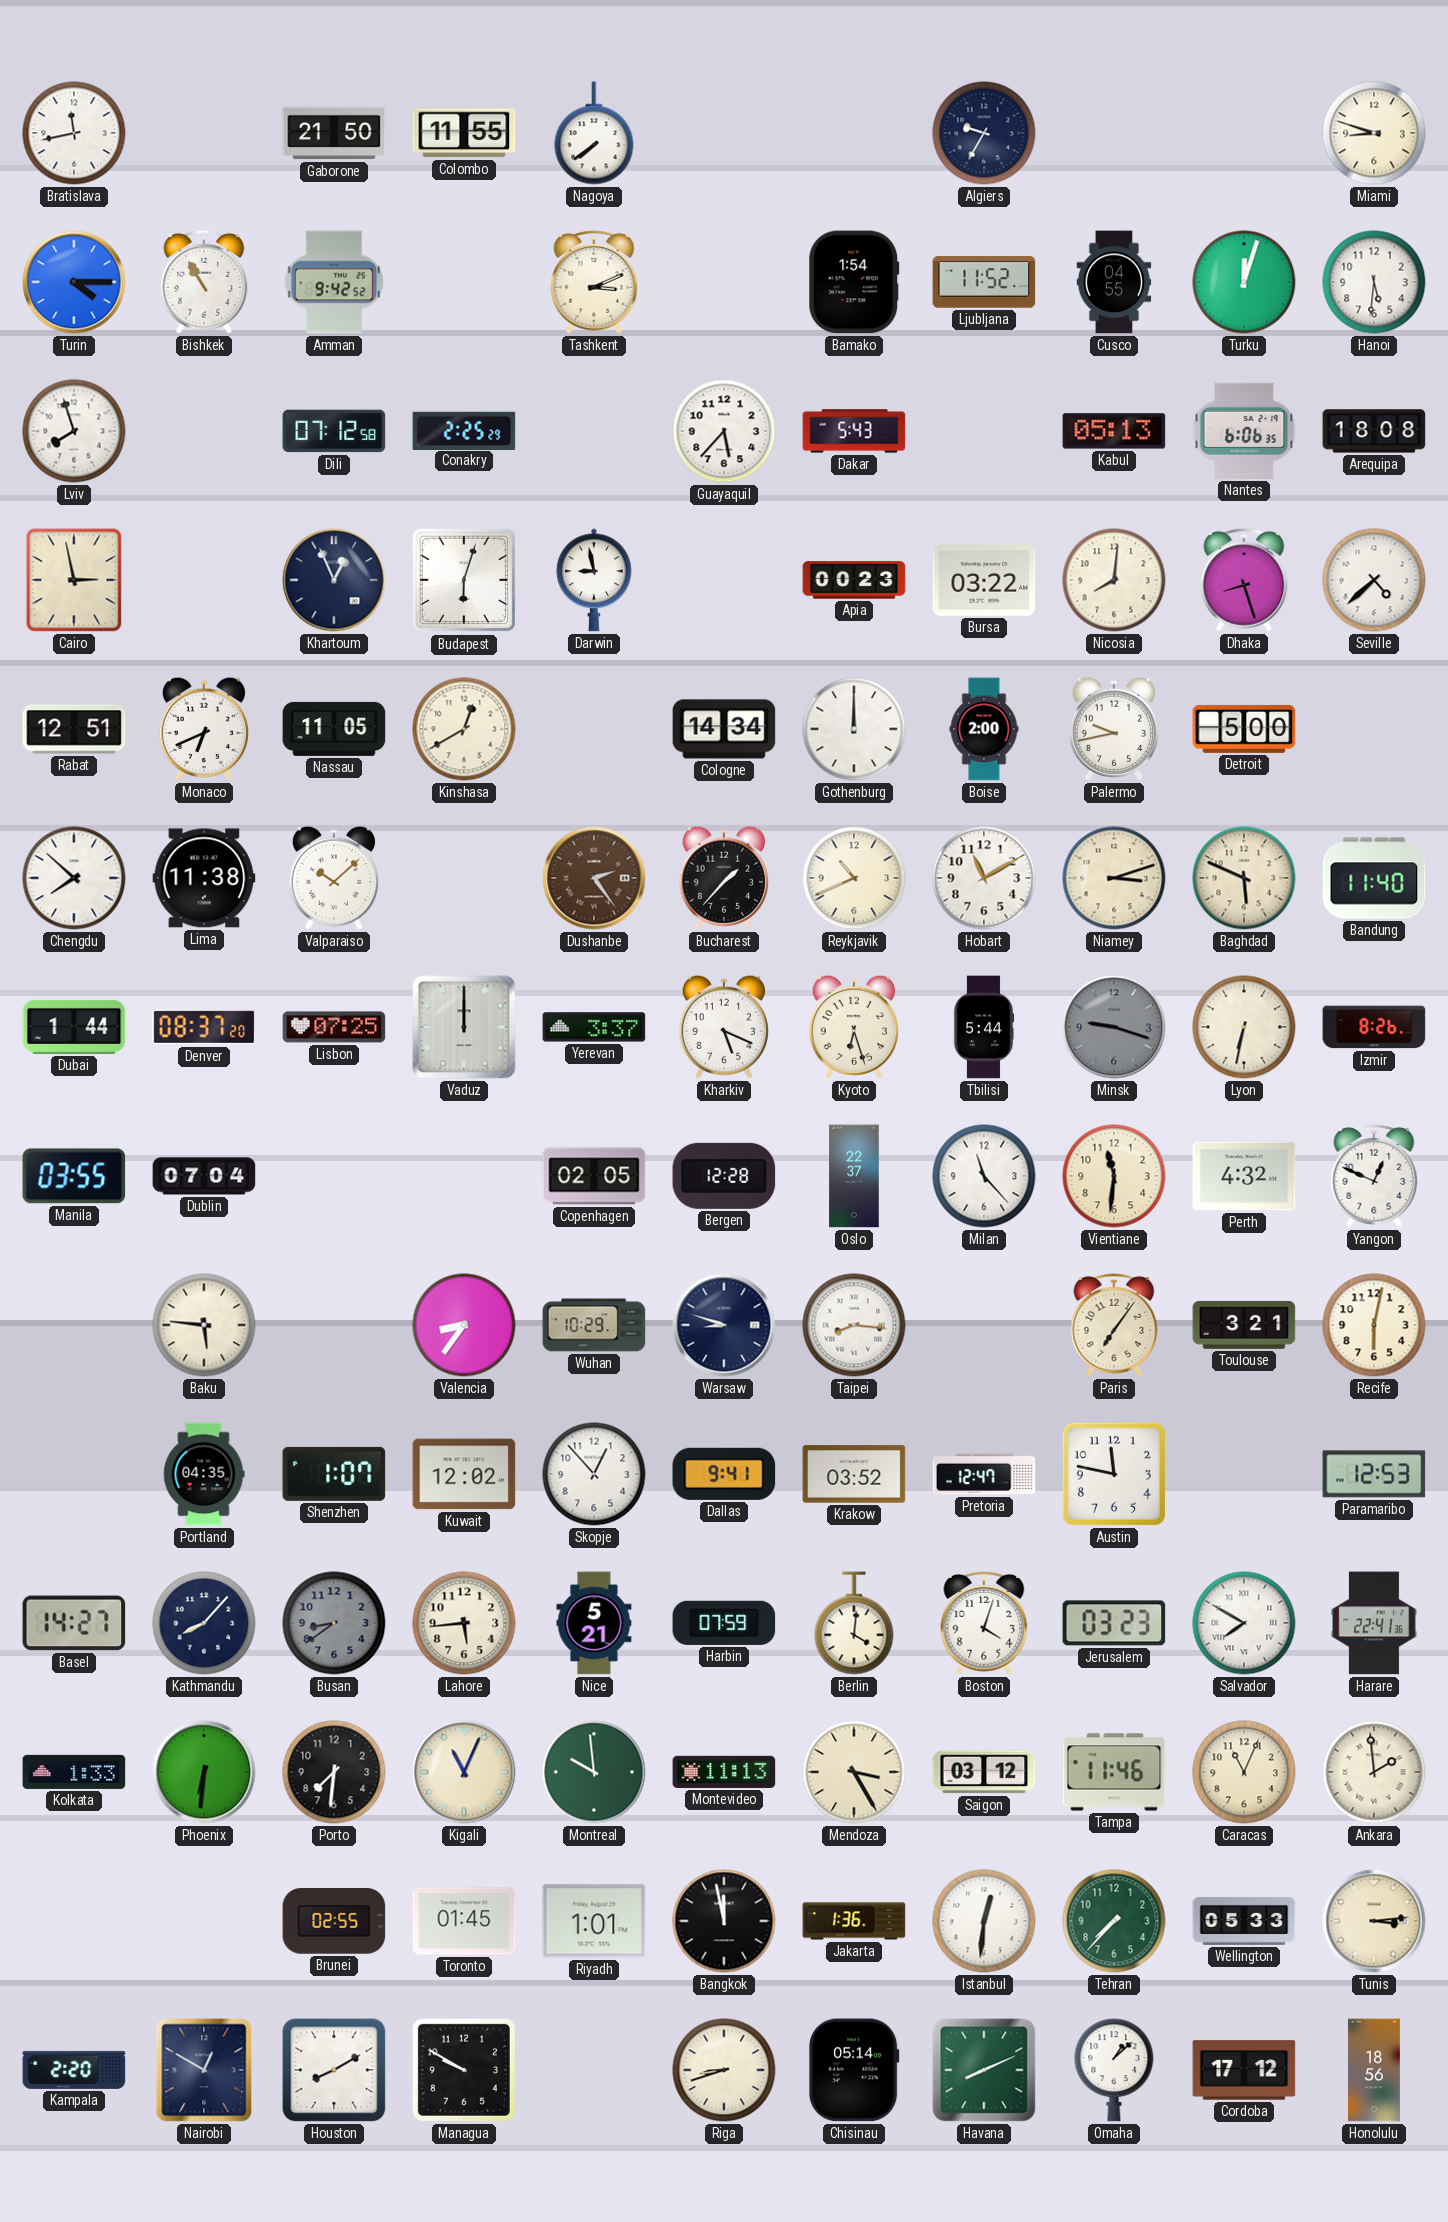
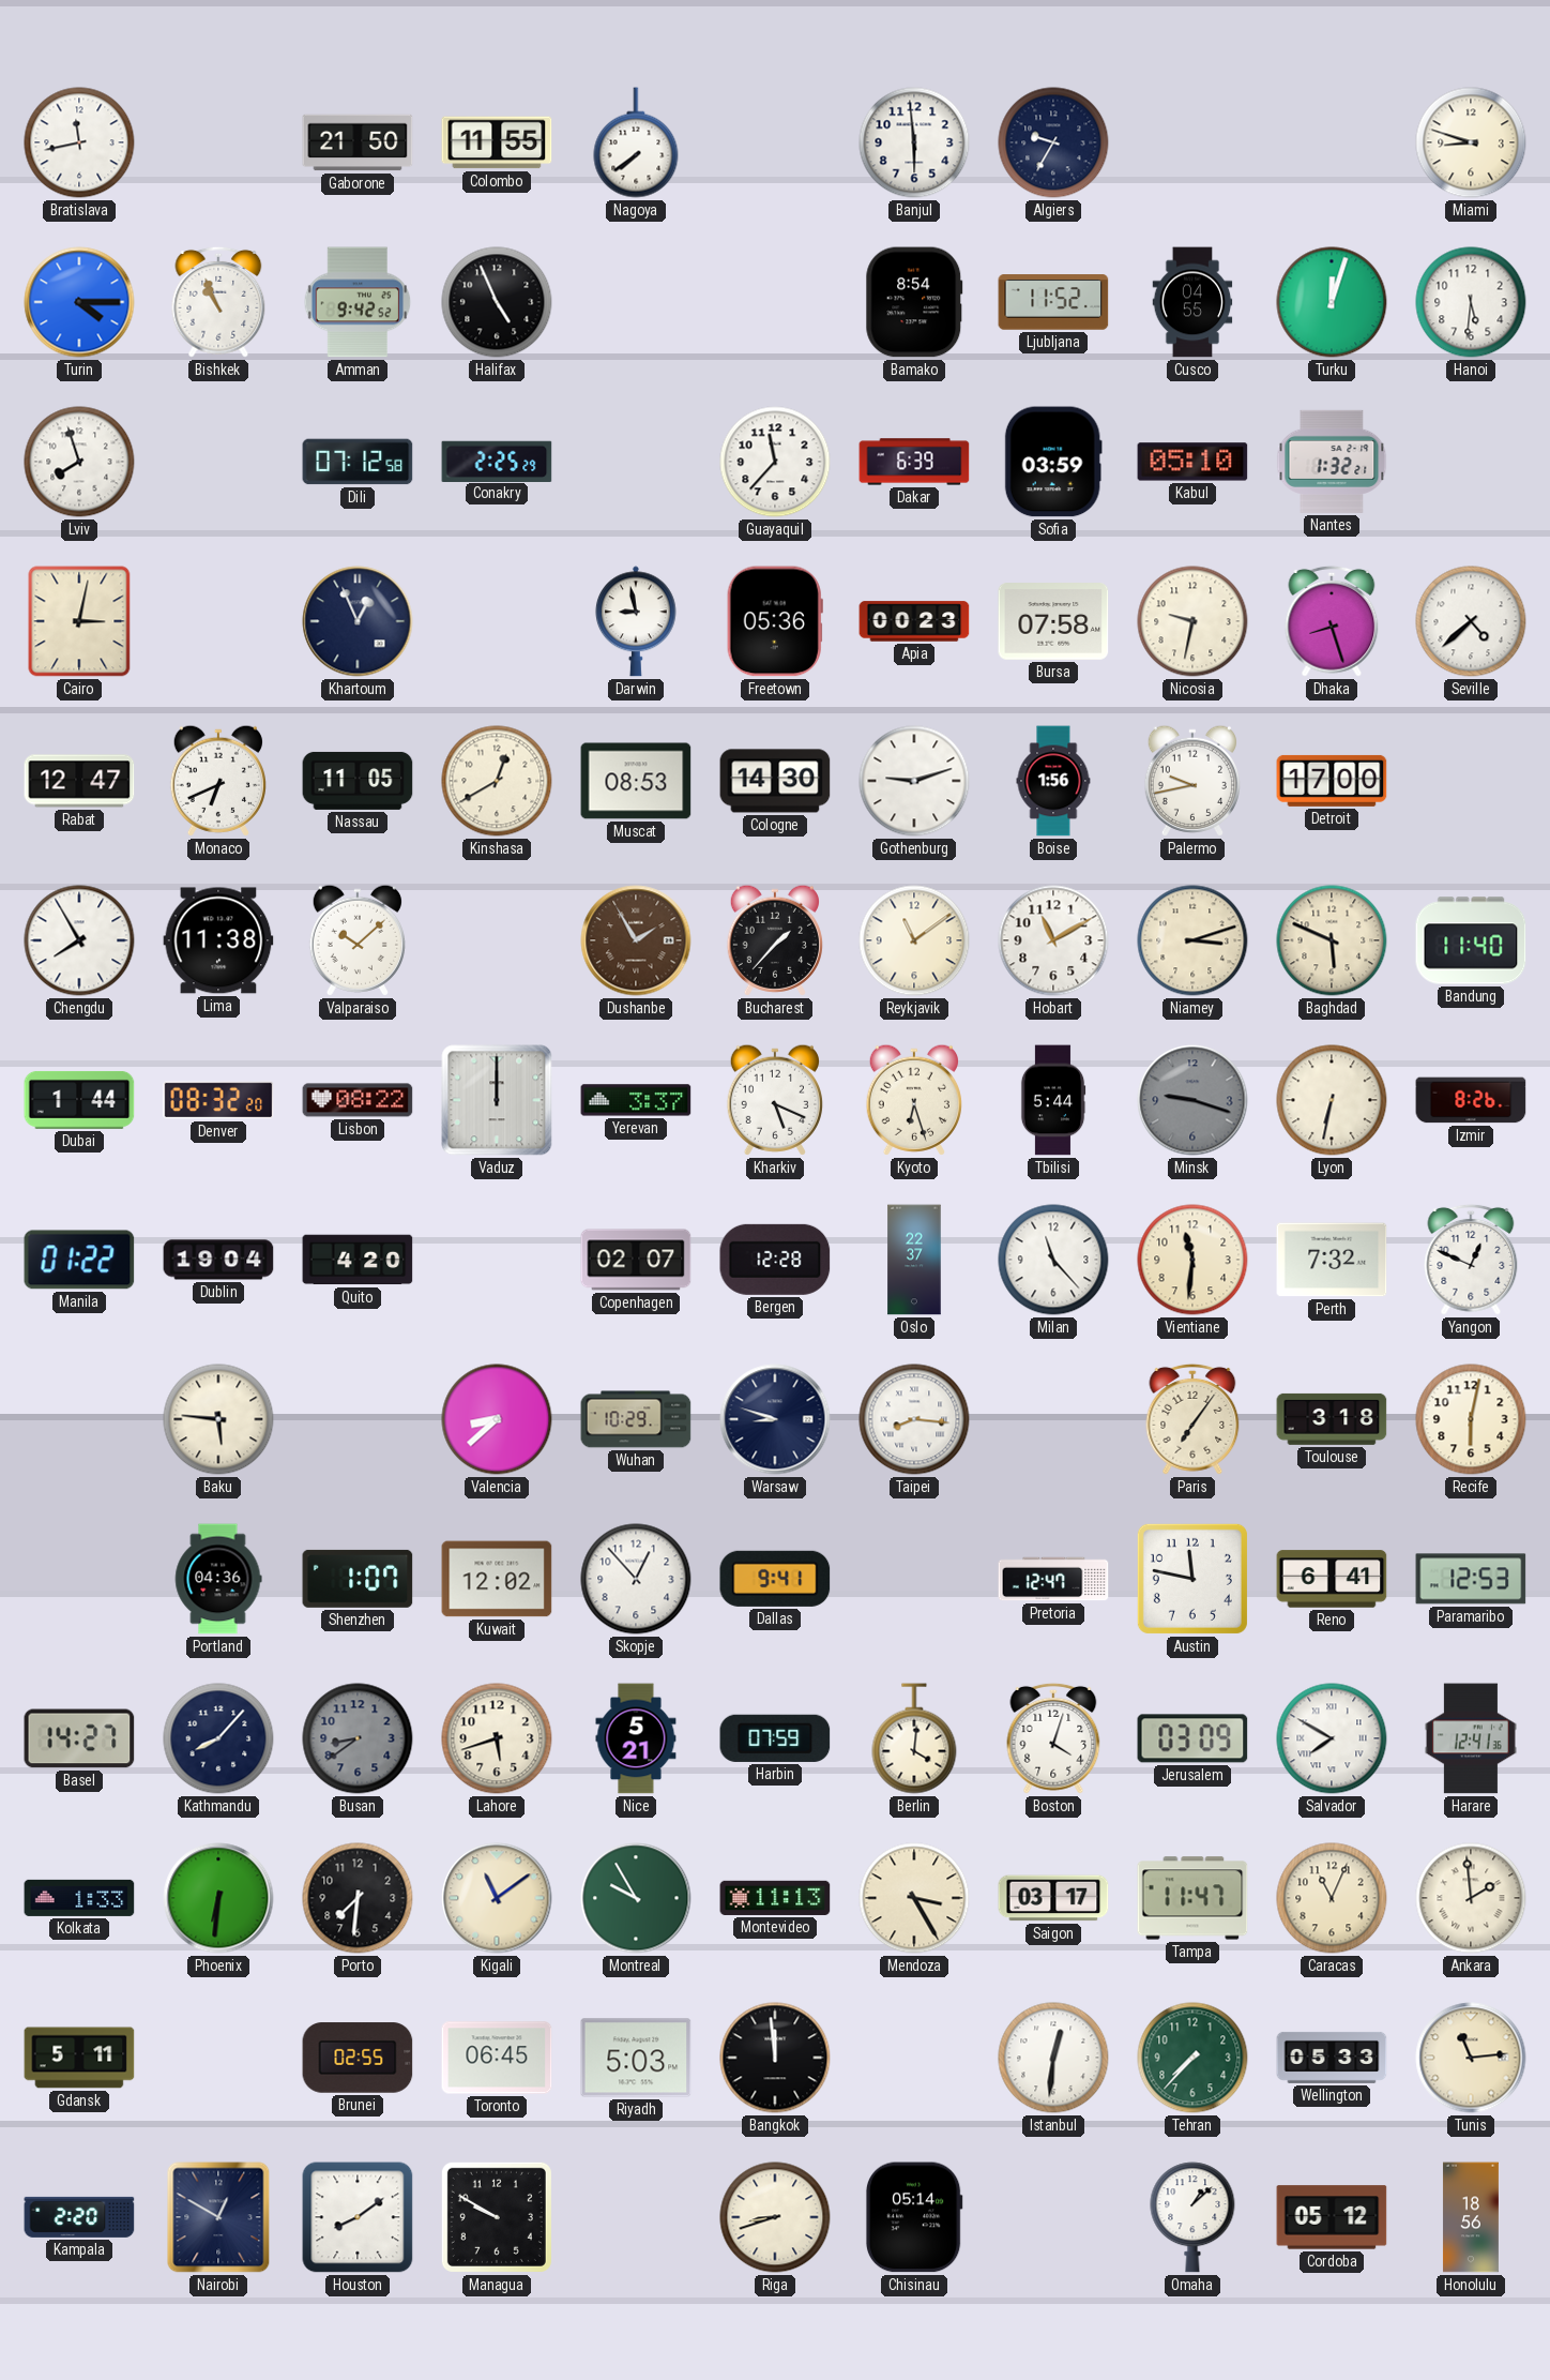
Banjul: none -> 5:59
Bishkek: 10:55 -> 10:56
Halifax: none -> 4:56
Tashkent: 3:11 -> none
Bamako: 1:54 -> 8:54
Guayaquil: 5:37 -> 11:37
Dakar: 5:43 -> 6:39
Sofia: none -> 03:59
Kabul: 05:13 -> 05:10
Nantes: 6:06 -> 1:32
Arequipa: 18:08 -> none
Cairo: 2:58 -> 3:02
Budapest: 6:03 -> none
Freetown: none -> 05:36
Bursa: 03:22 -> 07:58
Nicosia: 8:01 -> 9:32
Rabat: 12:51 -> 12:47
Muscat: none -> 08:53
Cologne: 14:34 -> 14:30
Gothenburg: 12:00 -> 9:12
Boise: 2:00 -> 1:56
Detroit: 5:00 -> 17:00
Chengdu: 7:52 -> 7:55
Dushanbe: 2:24 -> 1:55
Reykjavik: 10:41 -> 11:09
Denver: 08:37 -> 08:32
Lisbon: 07:25 -> 08:22
Manila: 03:55 -> 01:22
Dublin: 07:04 -> 19:04
Quito: none -> 4:20
Copenhagen: 02:05 -> 02:07
Perth: 4:32 -> 7:32
Valencia: 8:36 -> 8:38
Toulouse: 3:21 -> 3:18
Portland: 04:35 -> 04:36
Krakow: 03:52 -> none
Reno: none -> 6:41
Lahore: 5:44 -> 5:42
Jerusalem: 03:23 -> 03:09
Harare: 22:41 -> 12:41
Kigali: 11:04 -> 11:09
Montreal: 9:59 -> 9:55
Saigon: 03:12 -> 03:17
Tampa: 11:46 -> 11:47
Gdansk: none -> 5:11
Toronto: 01:45 -> 06:45
Riyadh: 1:01 -> 5:03
Bangkok: 11:58 -> 11:59
Jakarta: 1:36 -> none
Tunis: 3:14 -> 11:14
Houston: 8:10 -> 8:09
Havana: 8:11 -> none
Cordoba: 17:12 -> 05:12
